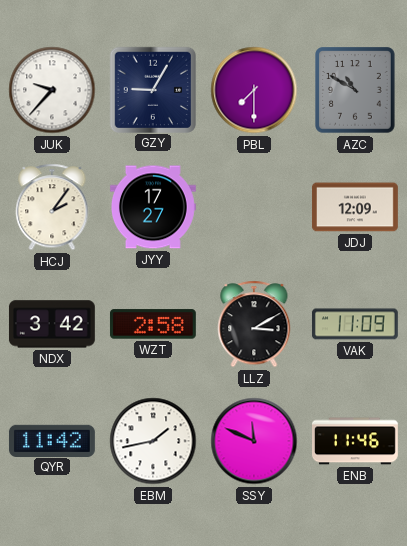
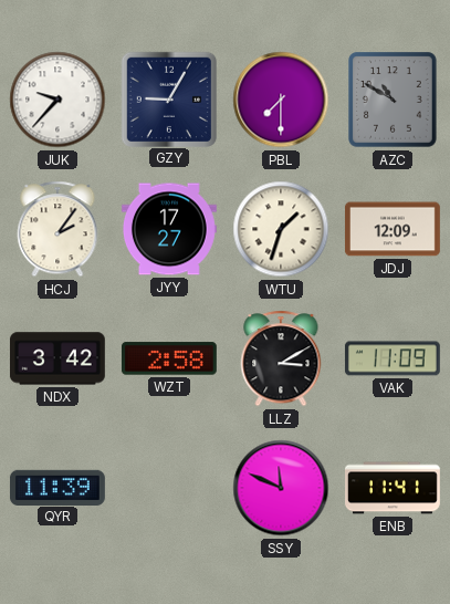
WTU: none -> 1:33
QYR: 11:42 -> 11:39
EBM: 1:43 -> none
ENB: 11:46 -> 11:41
